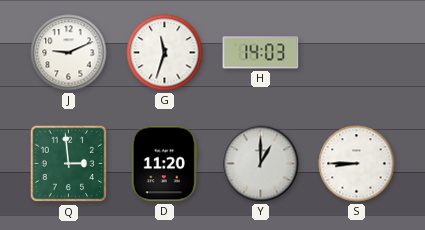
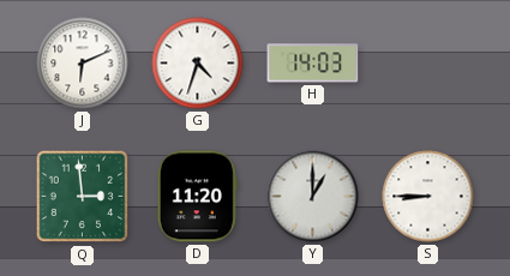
J: 9:11 -> 6:11
G: 11:33 -> 4:33
